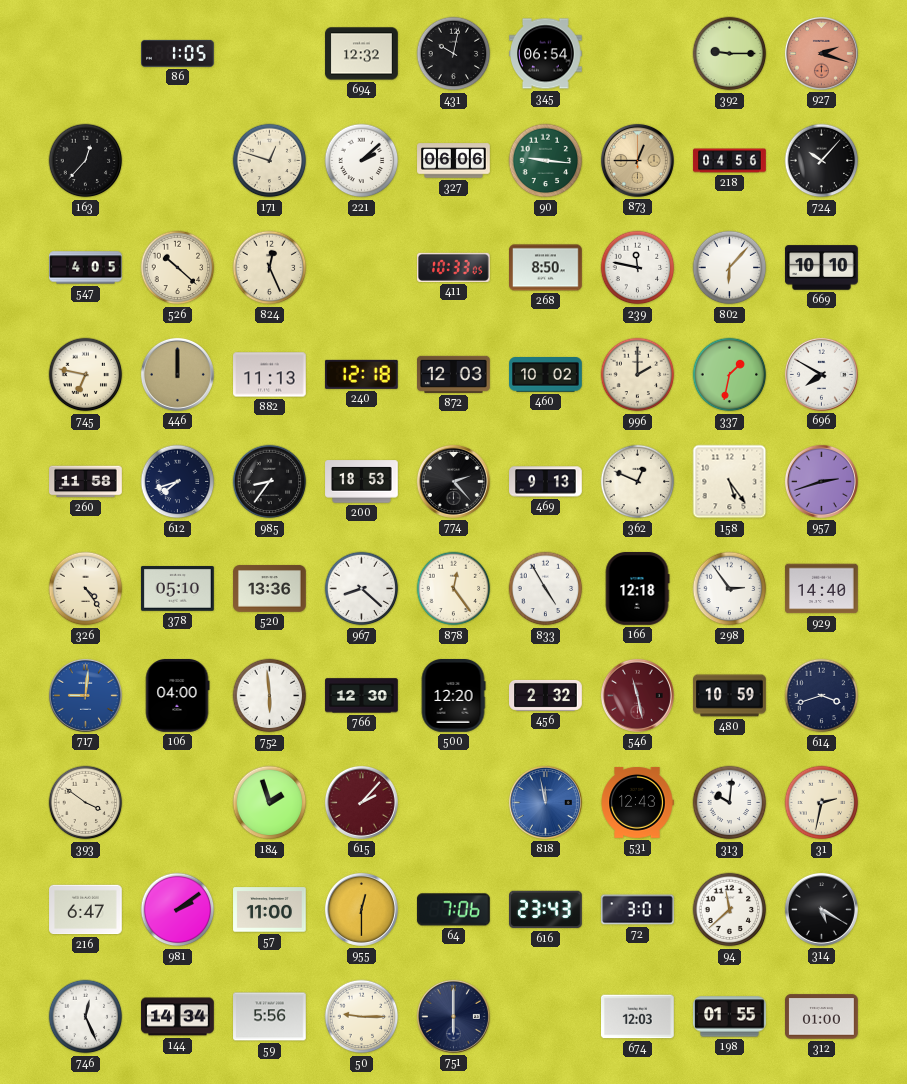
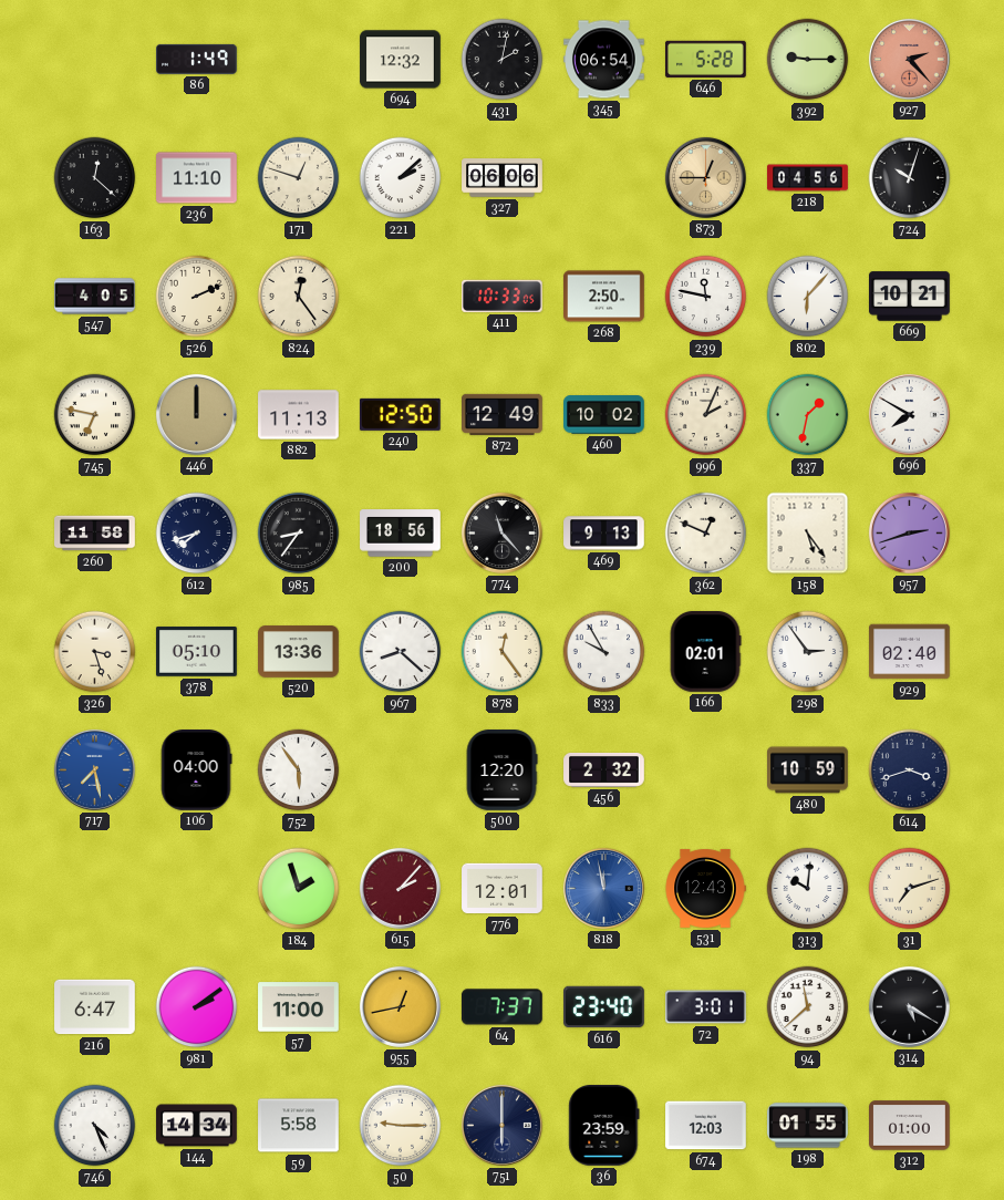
86: 1:05 -> 1:49
431: 10:02 -> 2:02
646: none -> 5:28
927: 2:18 -> 2:23
163: 12:37 -> 12:22
236: none -> 11:10
90: 9:16 -> none
724: 10:07 -> 10:03
526: 10:22 -> 2:11
824: 12:26 -> 12:24
268: 8:50 -> 2:50
669: 10:10 -> 10:21
240: 12:18 -> 12:50
872: 12:03 -> 12:49
996: 2:00 -> 2:04
200: 18:53 -> 18:56
774: 2:23 -> 11:23
326: 4:24 -> 3:27
833: 4:55 -> 9:55
166: 12:18 -> 02:01
929: 14:40 -> 02:40
717: 9:01 -> 7:28
752: 5:59 -> 5:54
766: 12:30 -> none
546: 11:28 -> none
393: 3:51 -> none
776: none -> 12:01
31: 2:32 -> 7:12
955: 12:30 -> 12:43
64: 7:06 -> 7:37
616: 23:43 -> 23:40
746: 12:26 -> 4:26
59: 5:56 -> 5:58
36: none -> 23:59
